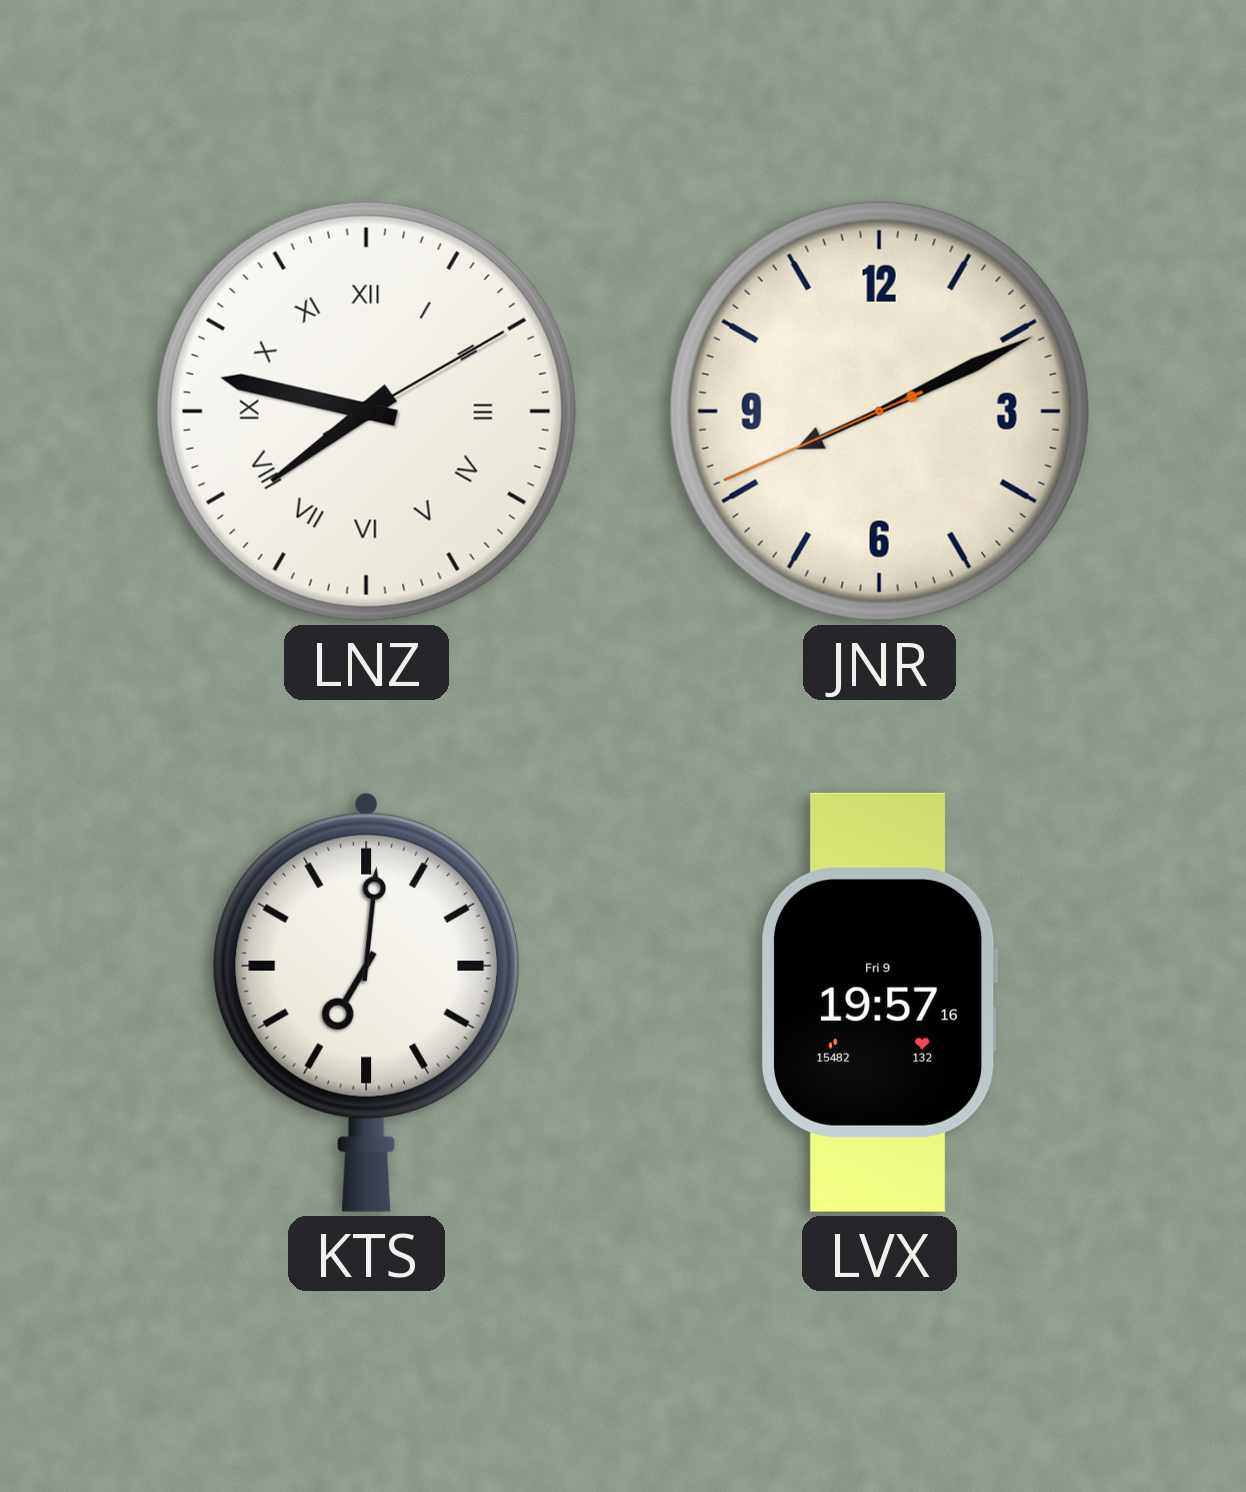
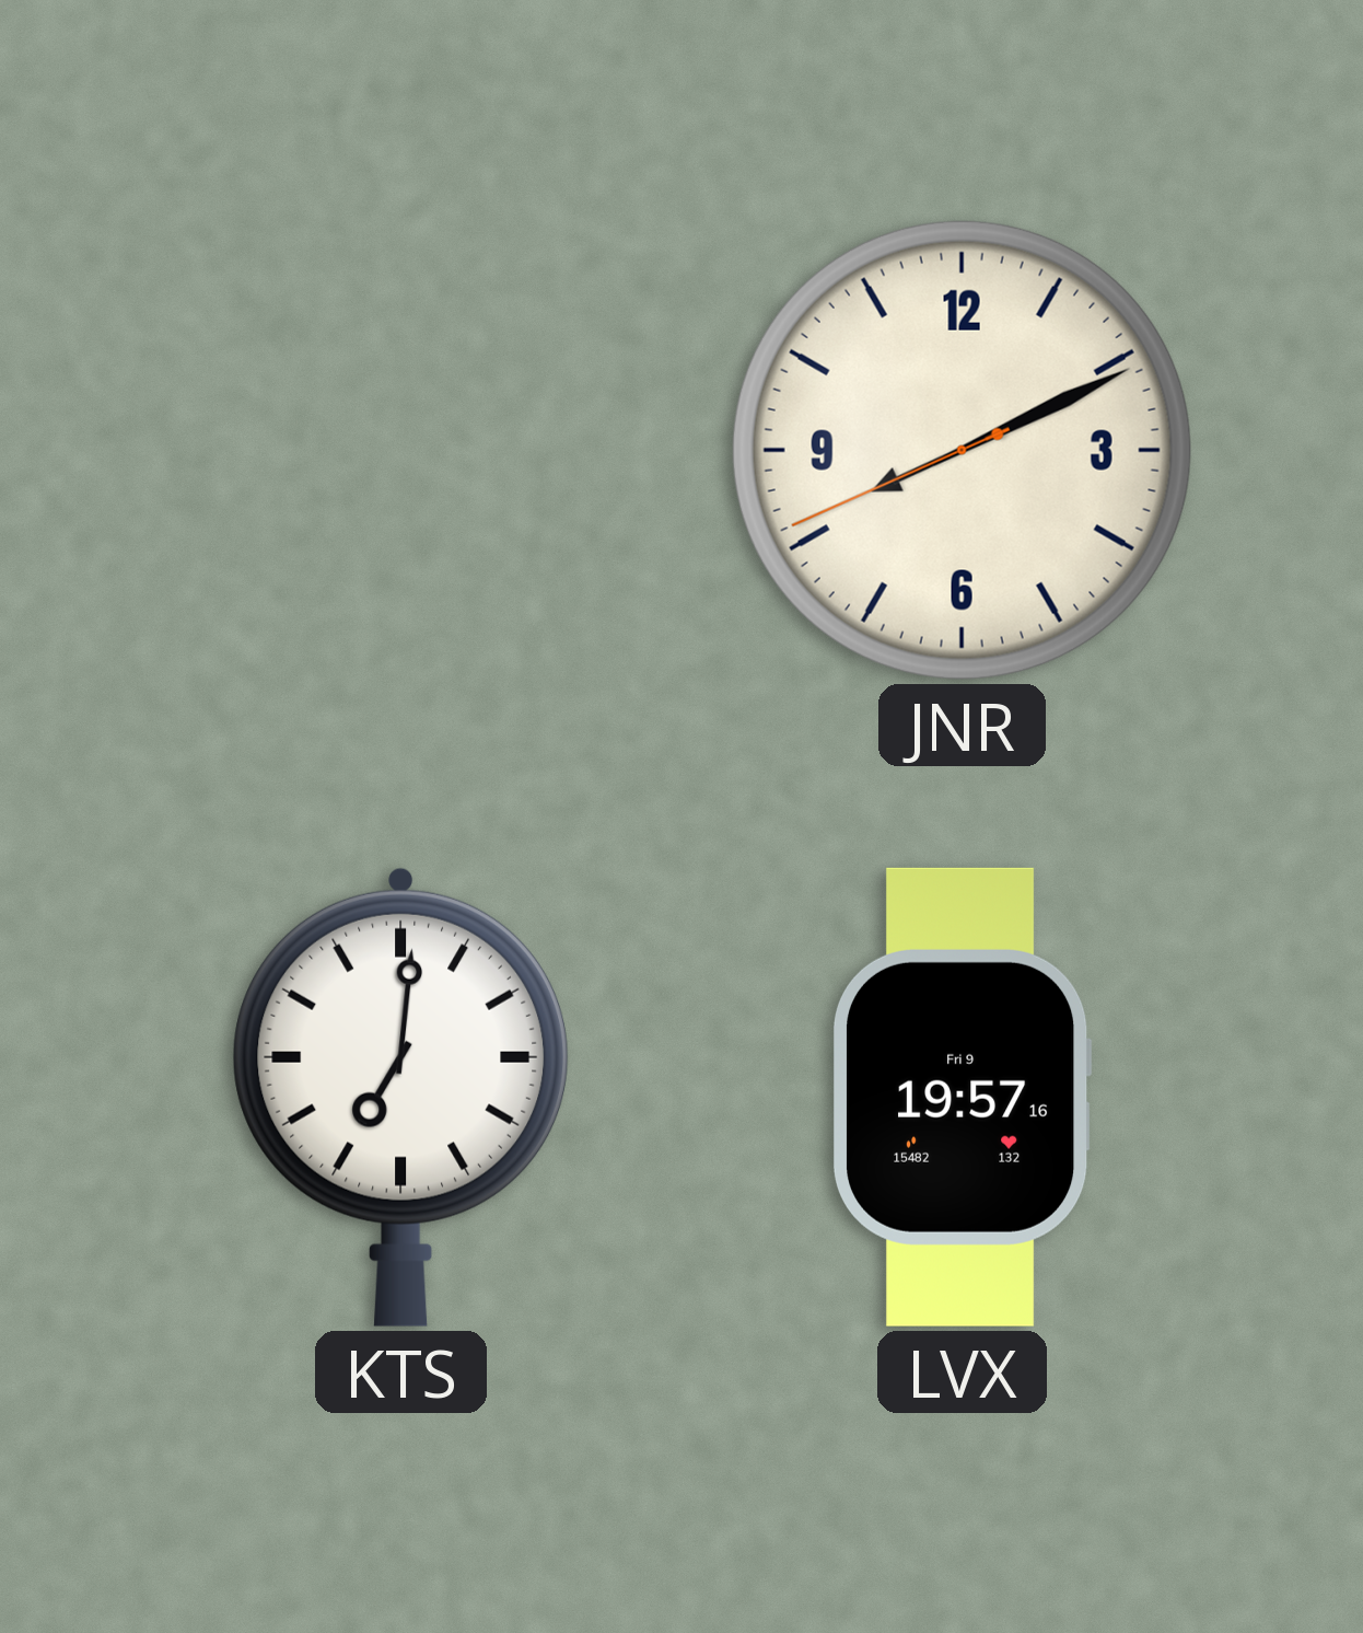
LNZ: 7:47 -> none
